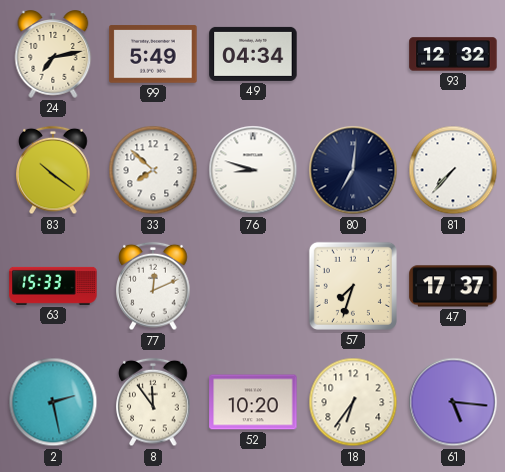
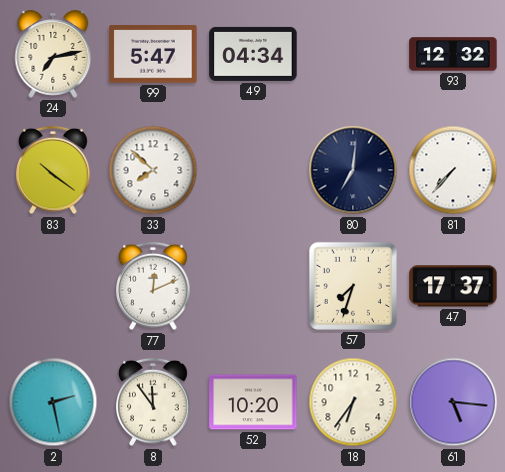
99: 5:49 -> 5:47
76: 8:48 -> none
63: 15:33 -> none
